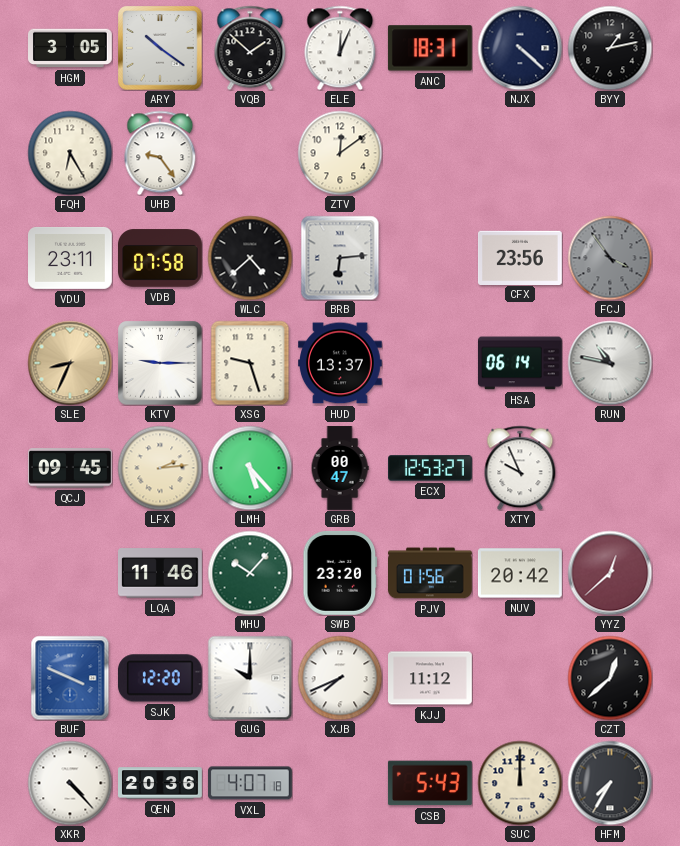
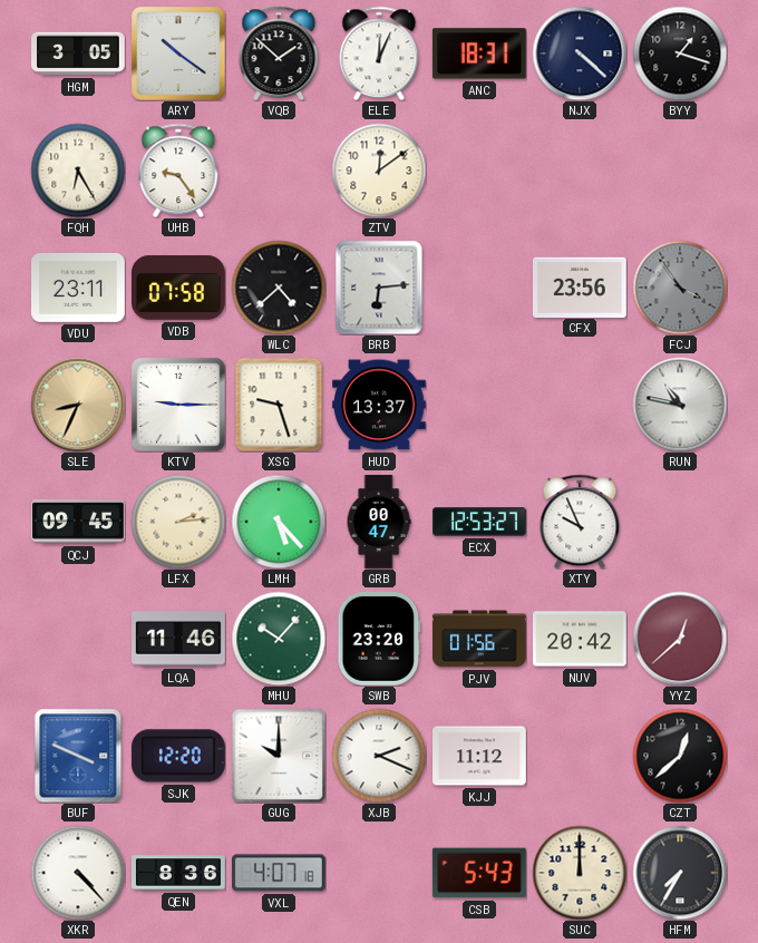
BYY: 1:13 -> 1:18
HSA: 06:14 -> none
XJB: 7:41 -> 2:19
QEN: 20:36 -> 8:36
